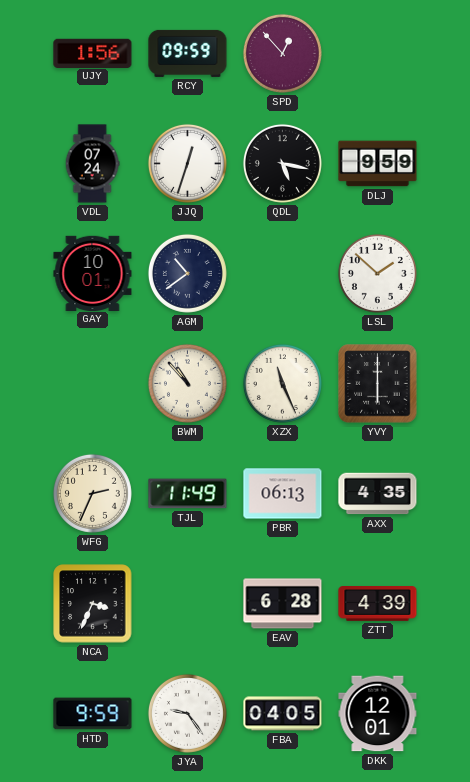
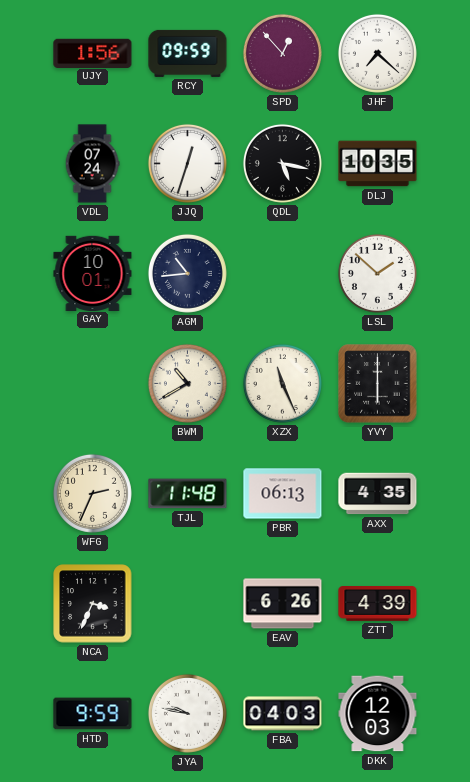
JHF: none -> 7:22
DLJ: 9:59 -> 10:35
AGM: 10:39 -> 10:44
BWM: 10:53 -> 10:40
TJL: 11:49 -> 11:48
EAV: 6:28 -> 6:26
JYA: 9:24 -> 9:47
FBA: 04:05 -> 04:03
DKK: 12:01 -> 12:03
